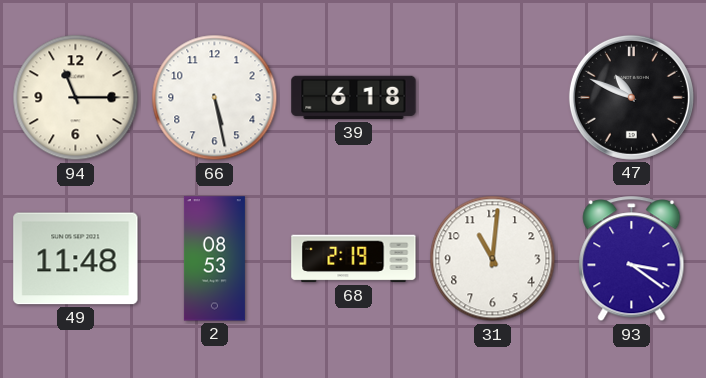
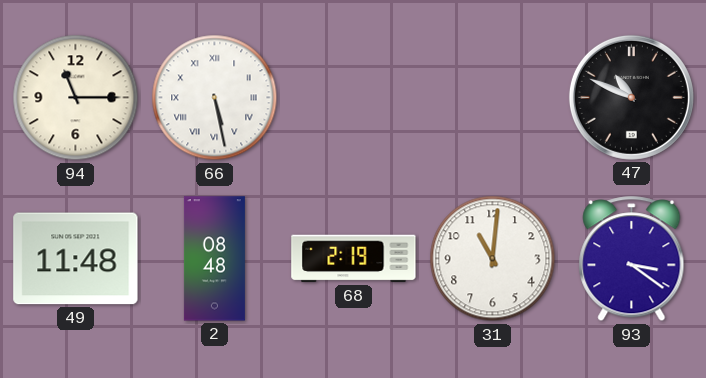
66 numerals: Arabic -> Roman
39: 6:18 -> none
2: 08:53 -> 08:48
